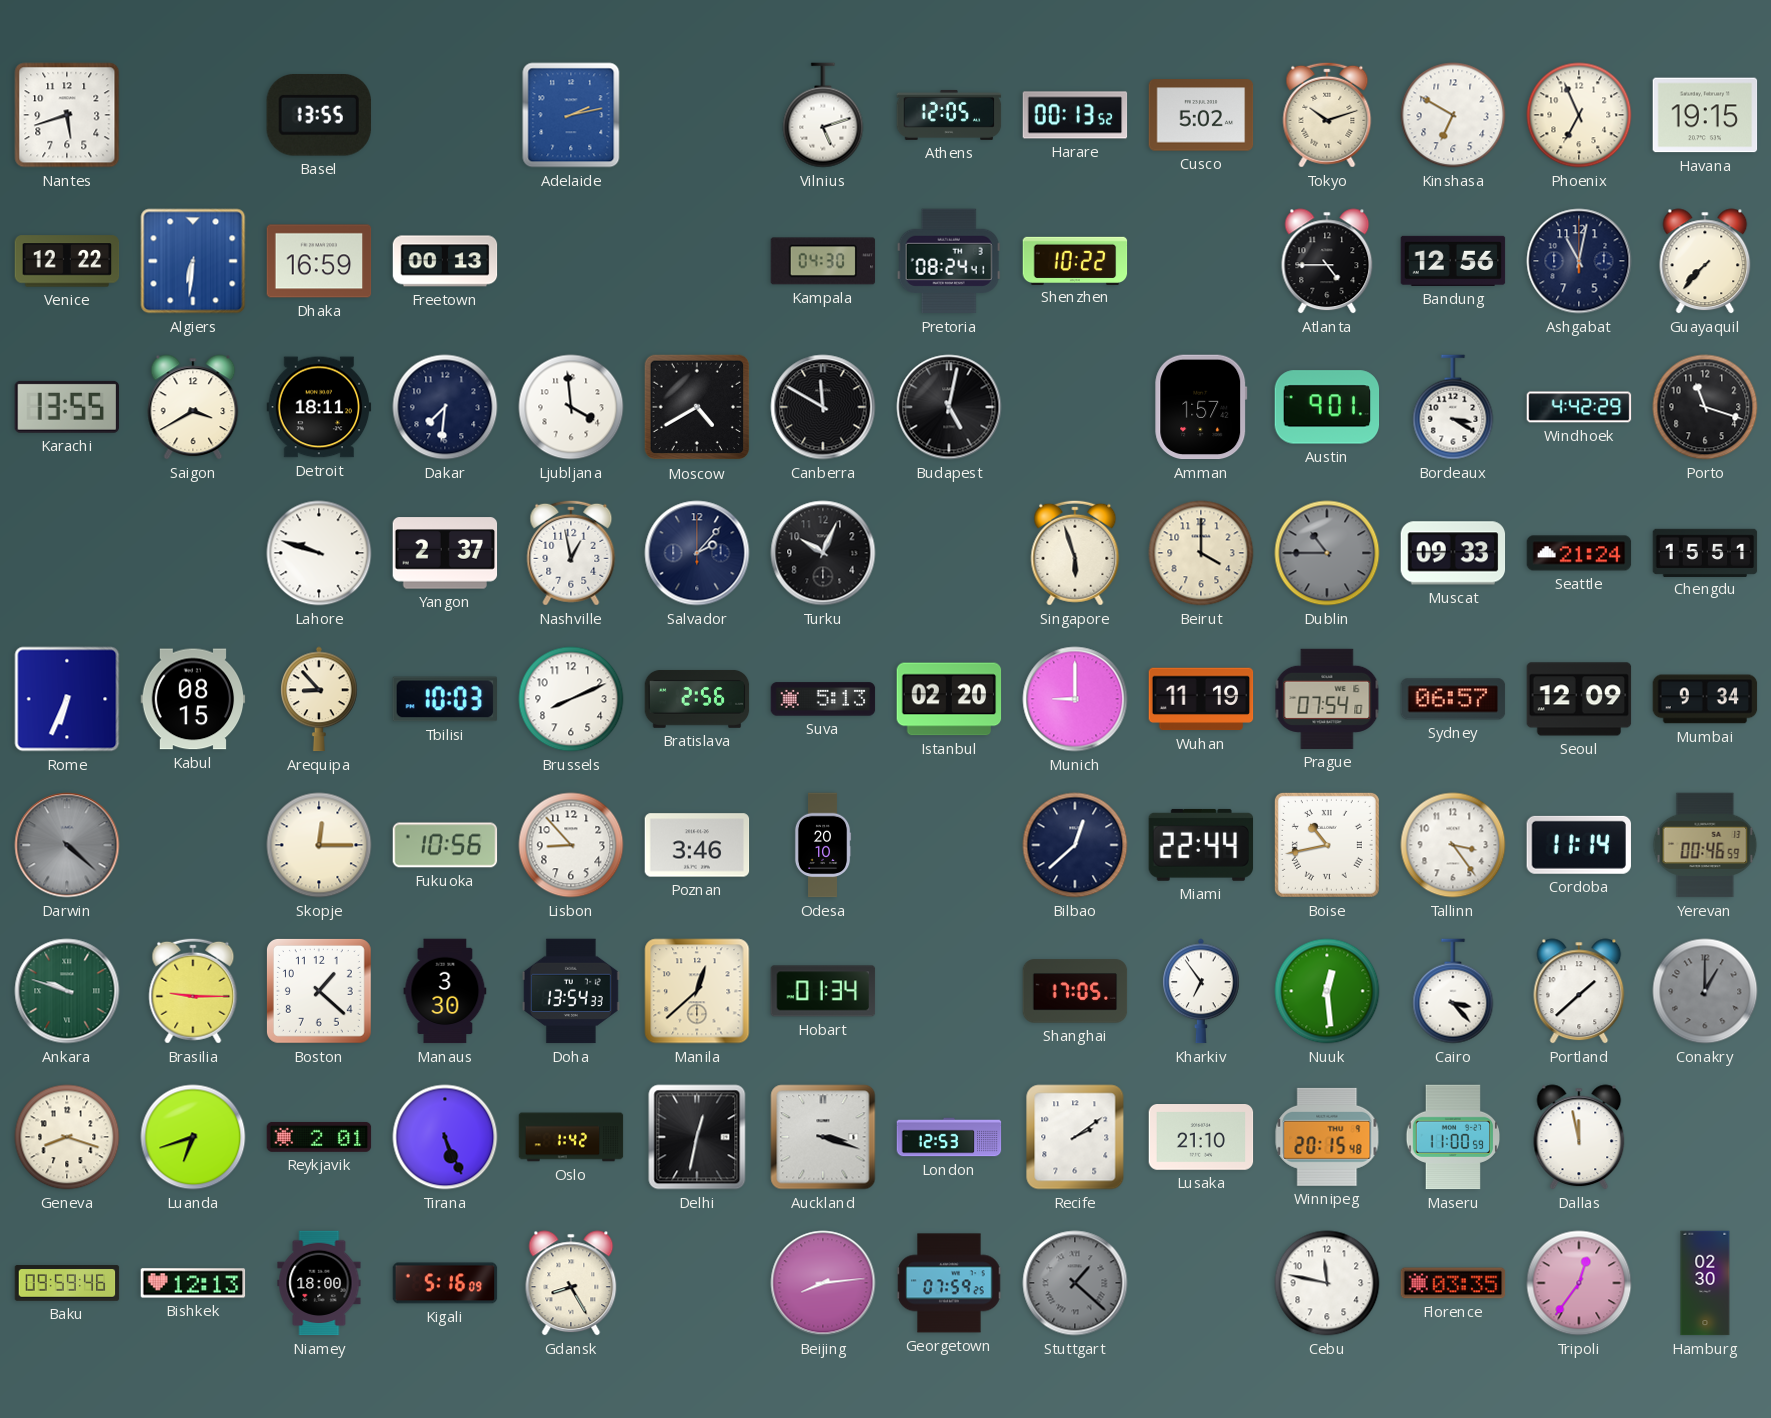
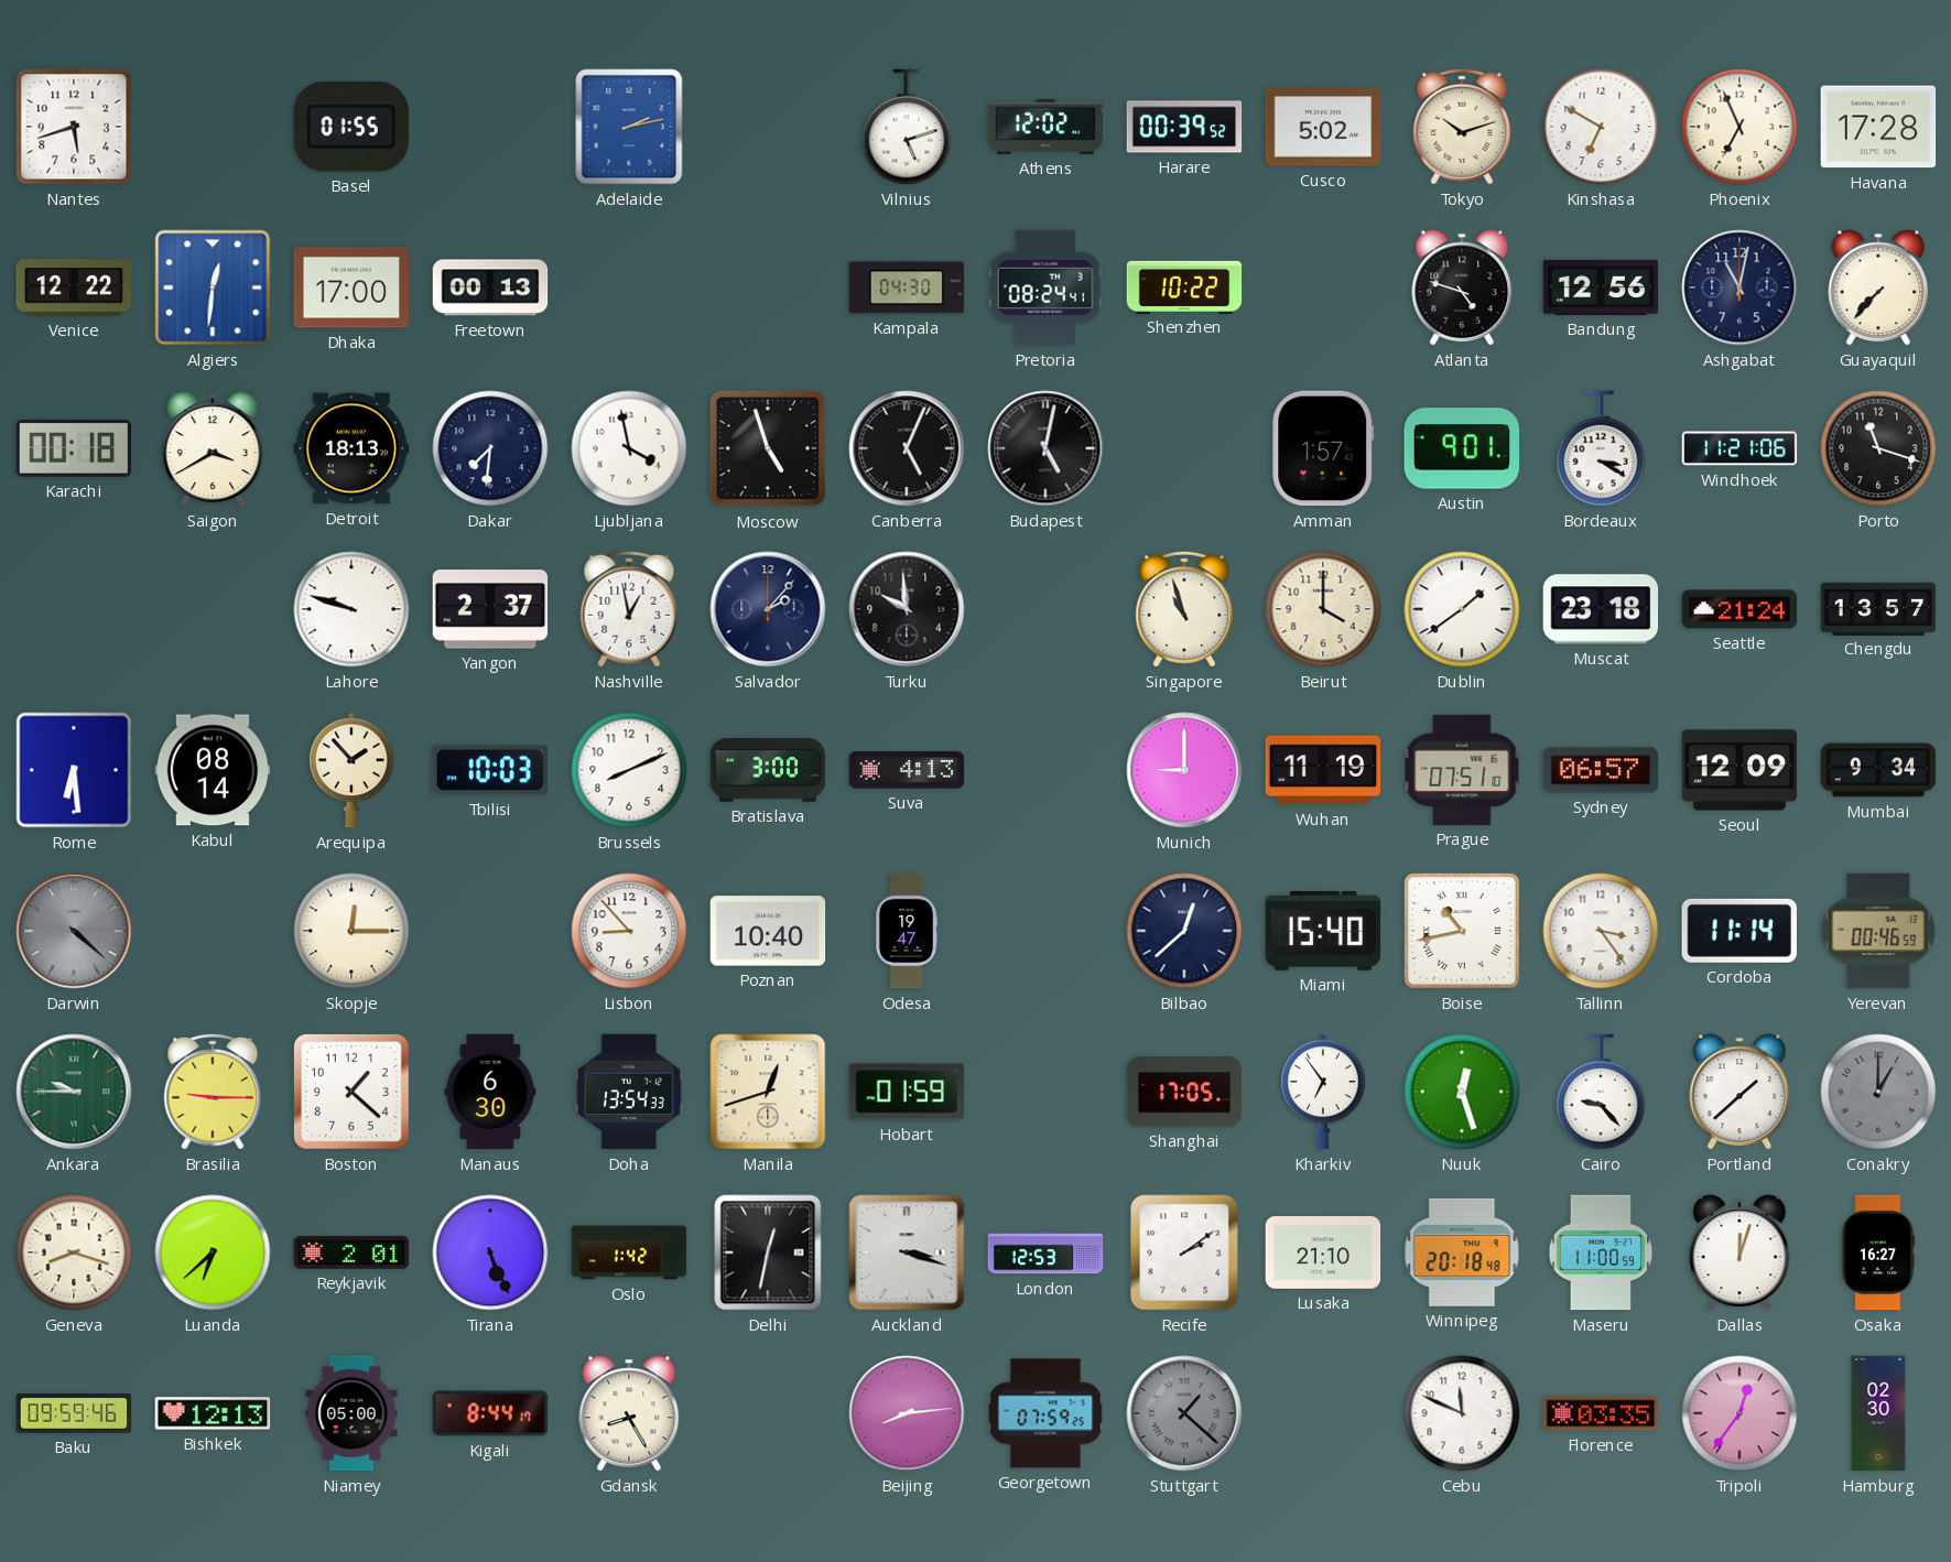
Basel: 13:55 -> 01:55
Athens: 12:05 -> 12:02
Harare: 00:13 -> 00:39
Havana: 19:15 -> 17:28
Algiers: 6:31 -> 12:31
Dhaka: 16:59 -> 17:00
Atlanta: 4:45 -> 4:48
Karachi: 13:55 -> 00:18
Detroit: 18:11 -> 18:13
Ljubljana: 3:59 -> 3:58
Moscow: 4:40 -> 4:57
Canberra: 11:50 -> 5:04
Windhoek: 4:42 -> 11:21
Turku: 10:04 -> 9:59
Singapore: 5:57 -> 10:57
Dublin: 10:45 -> 1:39
Dublin dial: grey -> white
Muscat: 09:33 -> 23:18
Chengdu: 15:51 -> 13:57
Rome: 6:34 -> 6:29
Kabul: 08:15 -> 08:14
Arequipa: 8:53 -> 1:53
Bratislava: 2:56 -> 3:00
Suva: 5:13 -> 4:13
Istanbul: 02:20 -> none
Prague: 07:54 -> 07:51
Fukuoka: 10:56 -> none
Poznan: 3:46 -> 10:40
Odesa: 20:10 -> 19:47
Miami: 22:44 -> 15:40
Ankara: 9:48 -> 9:45
Manaus: 3:30 -> 6:30
Manila: 12:38 -> 12:42
Hobart: 01:34 -> 01:59
Nuuk: 12:29 -> 12:27
Cairo: 3:23 -> 9:23
Luanda: 6:42 -> 6:38
Winnipeg: 20:15 -> 20:18
Dallas: 11:58 -> 12:03
Osaka: none -> 16:27
Niamey: 18:00 -> 05:00
Kigali: 5:16 -> 8:44
Cebu: 11:47 -> 11:49
